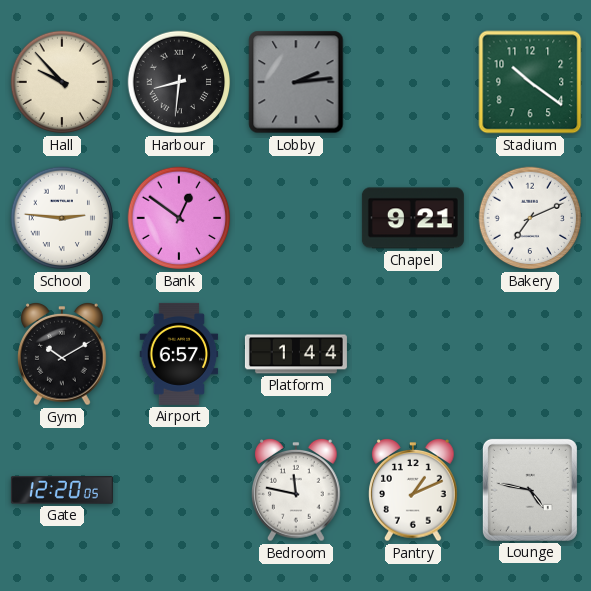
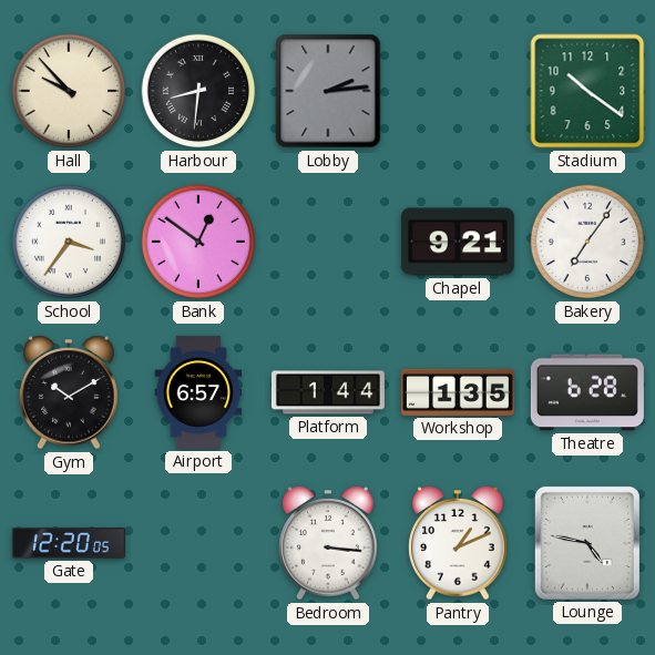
School: 2:46 -> 3:36
Bakery: 7:11 -> 7:06
Workshop: none -> 1:35
Theatre: none -> 6:28
Bedroom: 11:47 -> 3:16
